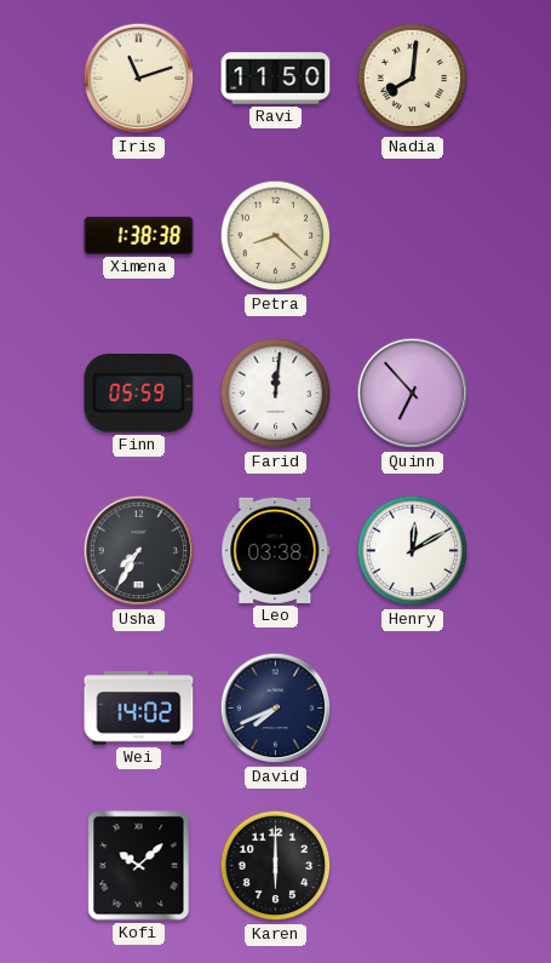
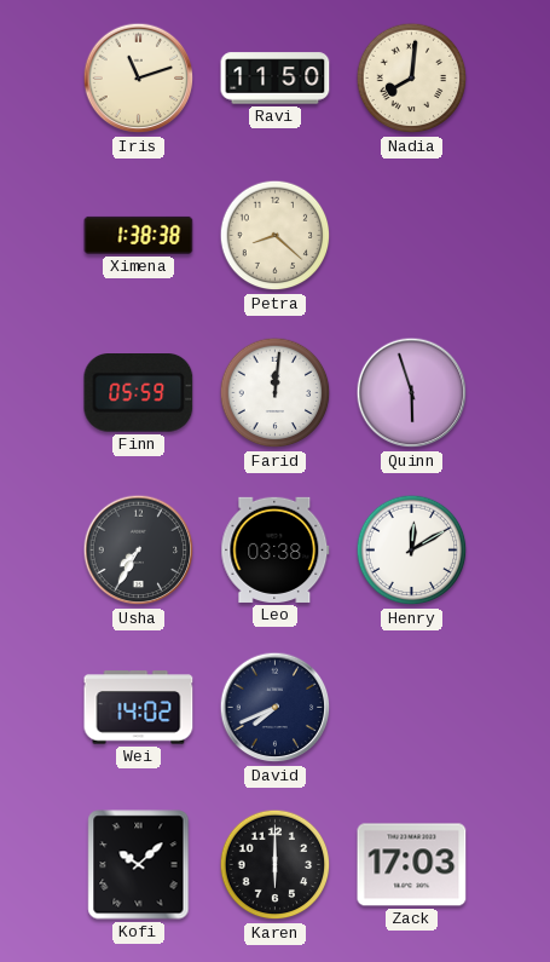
Quinn: 6:53 -> 5:57
Zack: none -> 17:03
